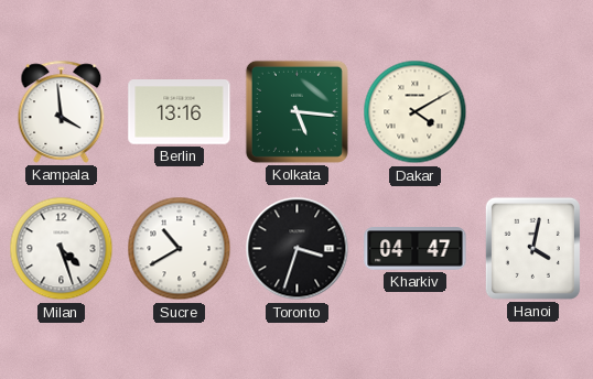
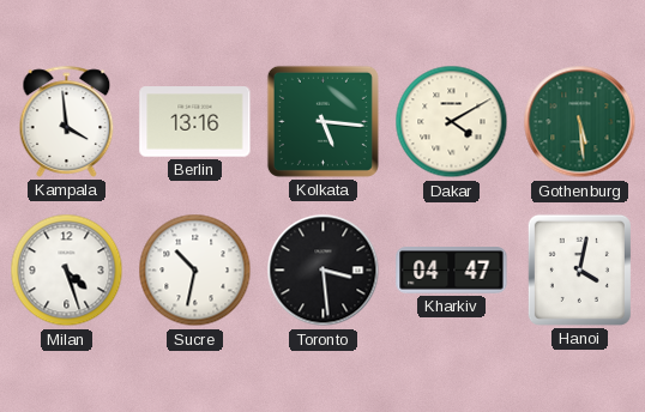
Gothenburg: none -> 5:29
Sucre: 10:40 -> 10:32
Toronto: 3:33 -> 3:29
